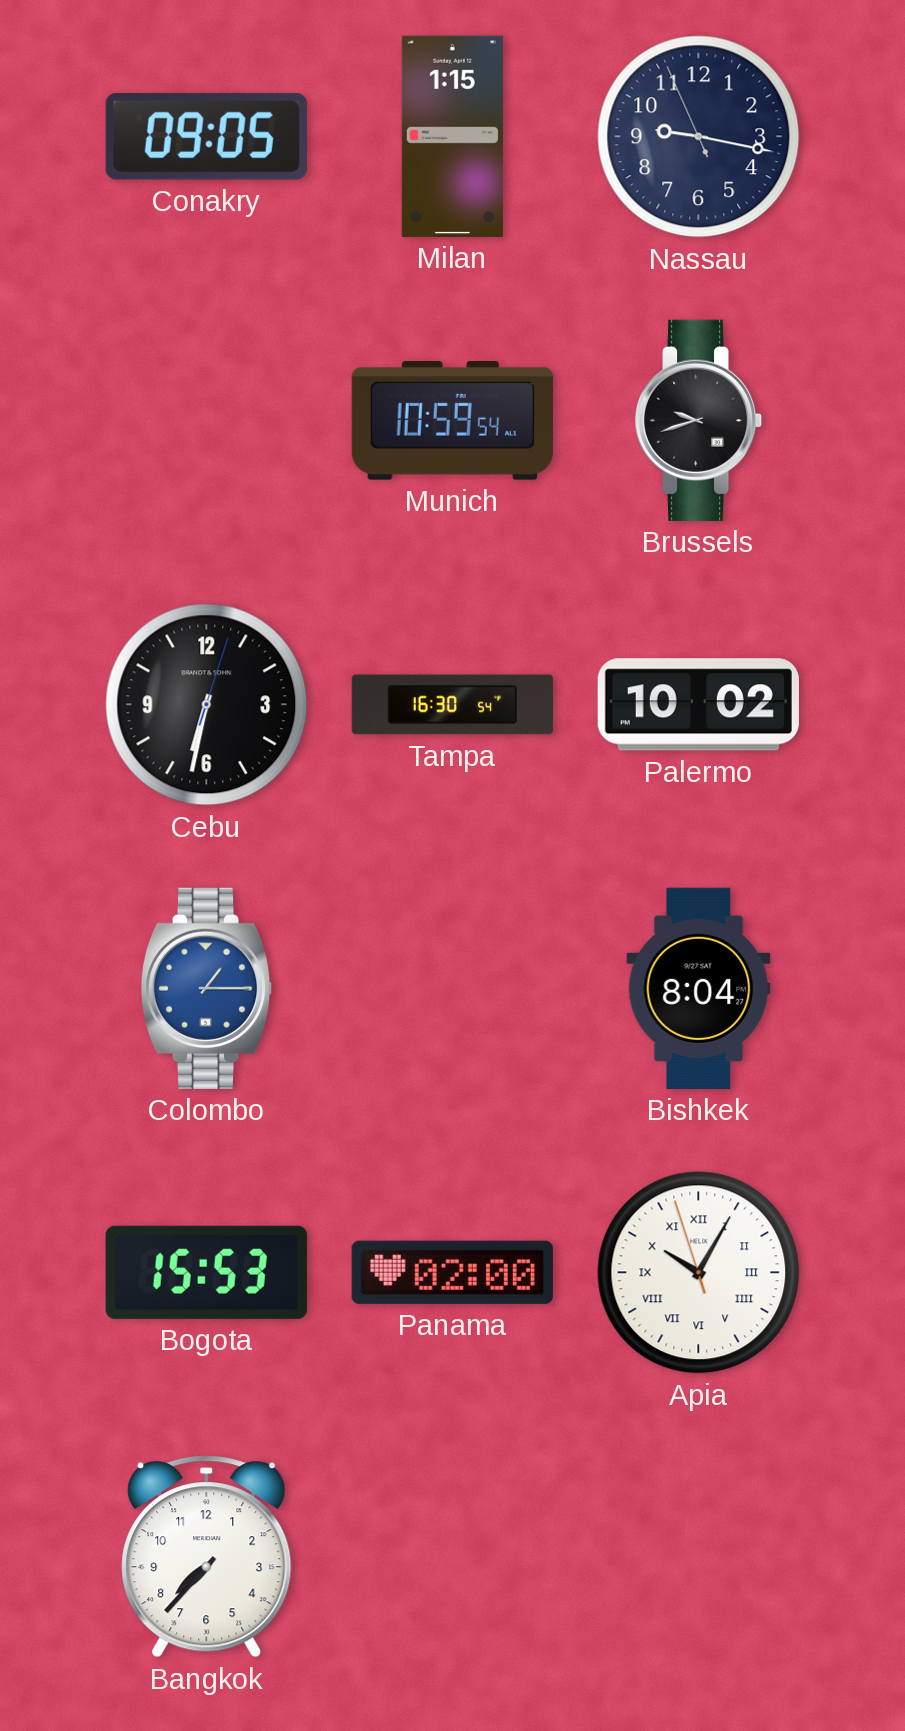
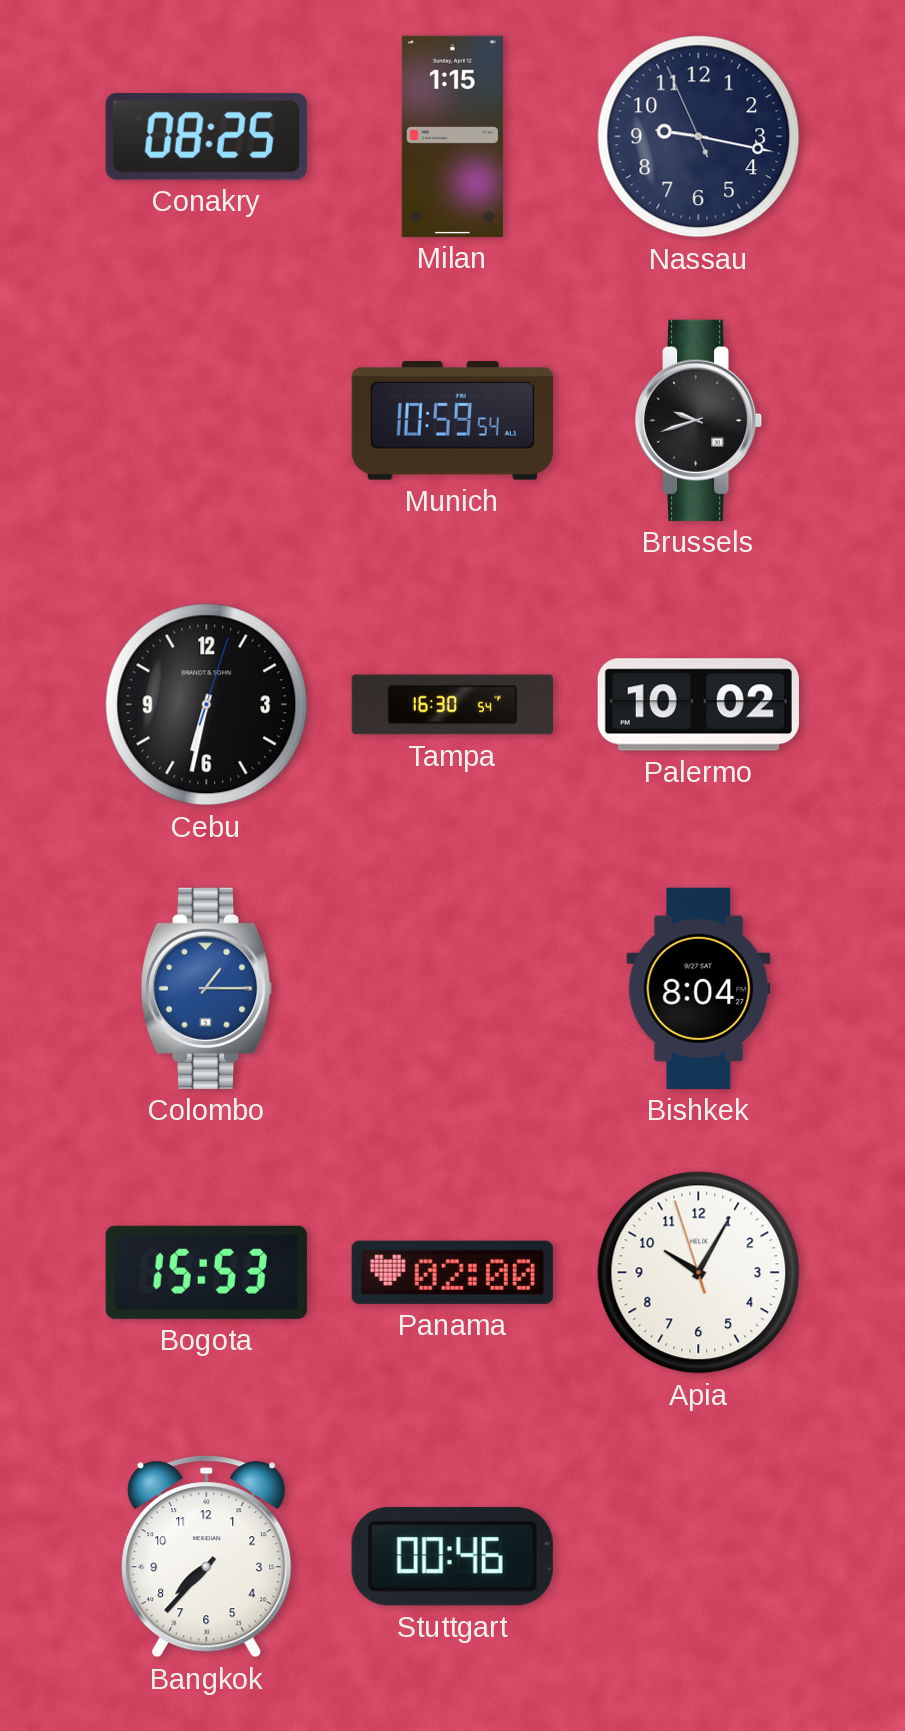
Conakry: 09:05 -> 08:25
Apia numerals: Roman -> Arabic
Stuttgart: none -> 00:46
